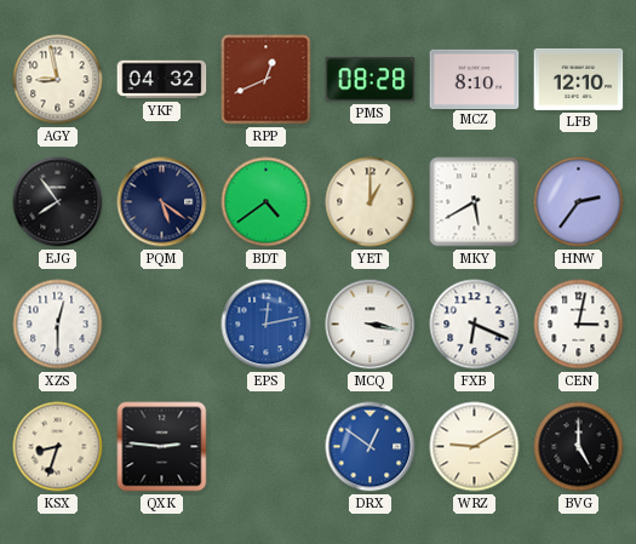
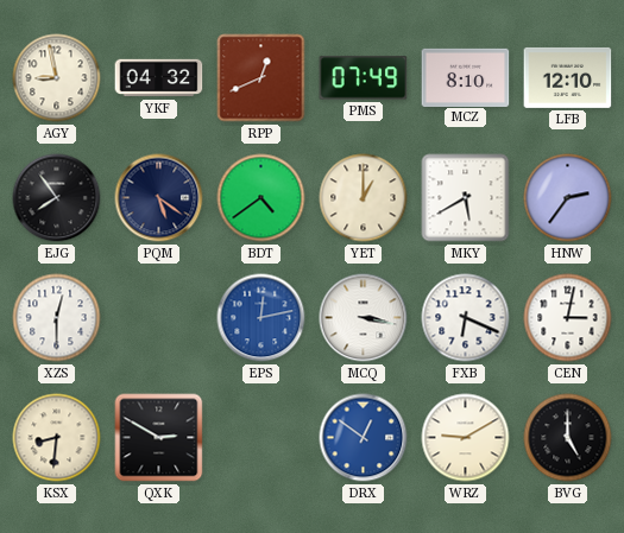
PMS: 08:28 -> 07:49
KSX: 8:33 -> 8:31
QXK: 2:46 -> 2:50
